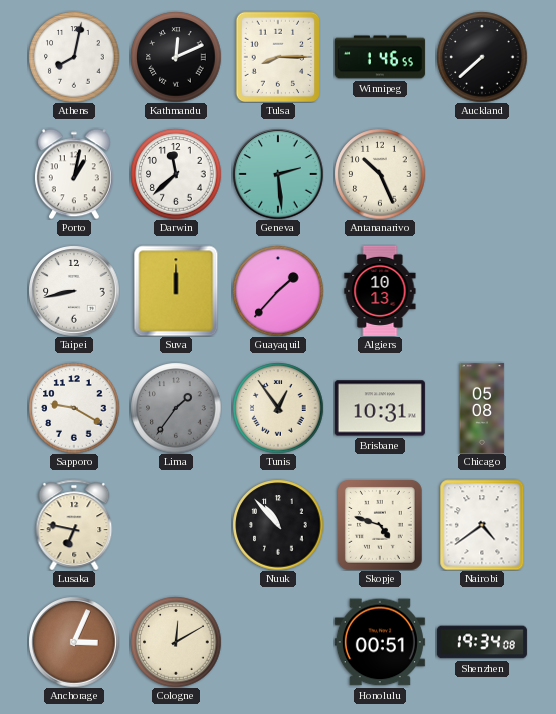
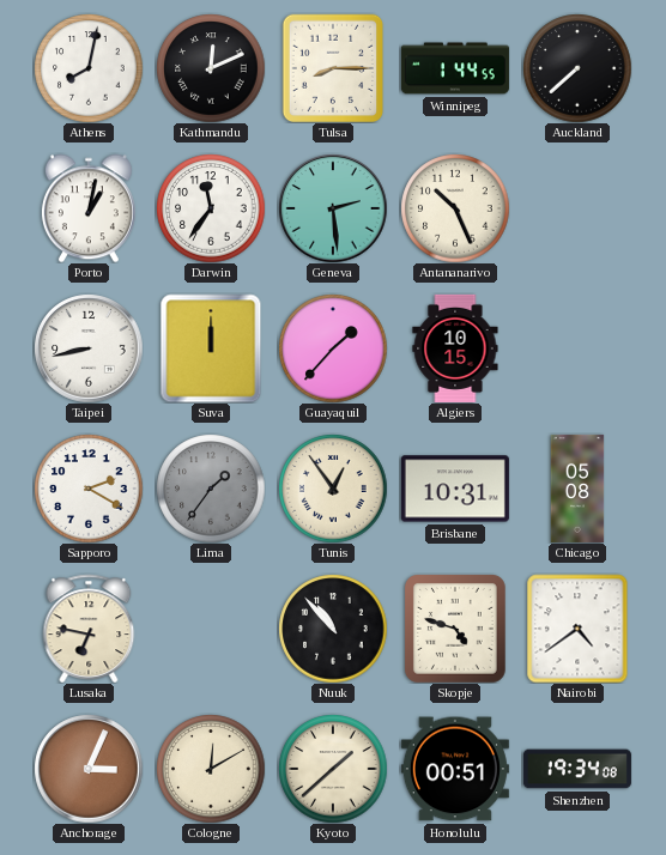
Winnipeg: 1:46 -> 1:44
Darwin: 11:38 -> 11:36
Algiers: 10:13 -> 10:15
Sapporo: 9:20 -> 2:20
Kyoto: none -> 1:38
